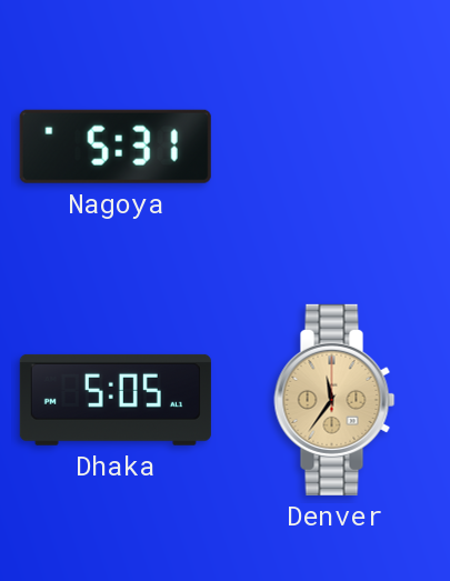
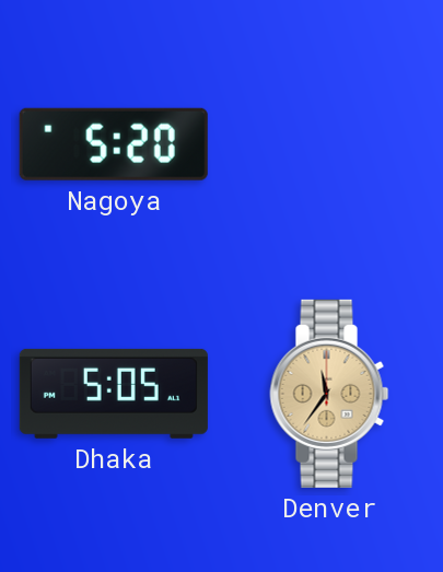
Nagoya: 5:31 -> 5:20
